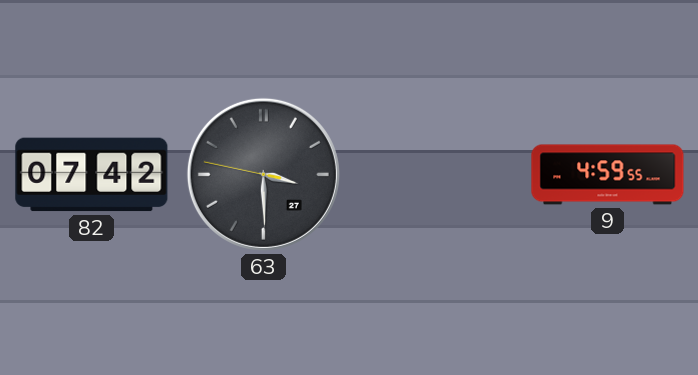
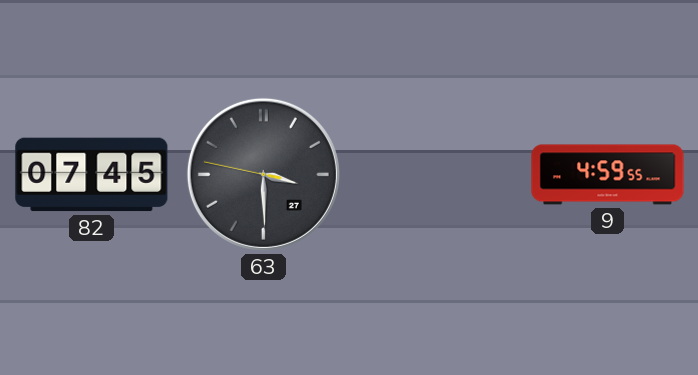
82: 07:42 -> 07:45
